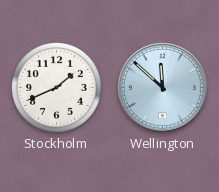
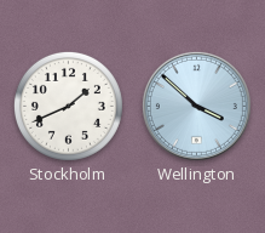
Wellington: 11:52 -> 3:52
